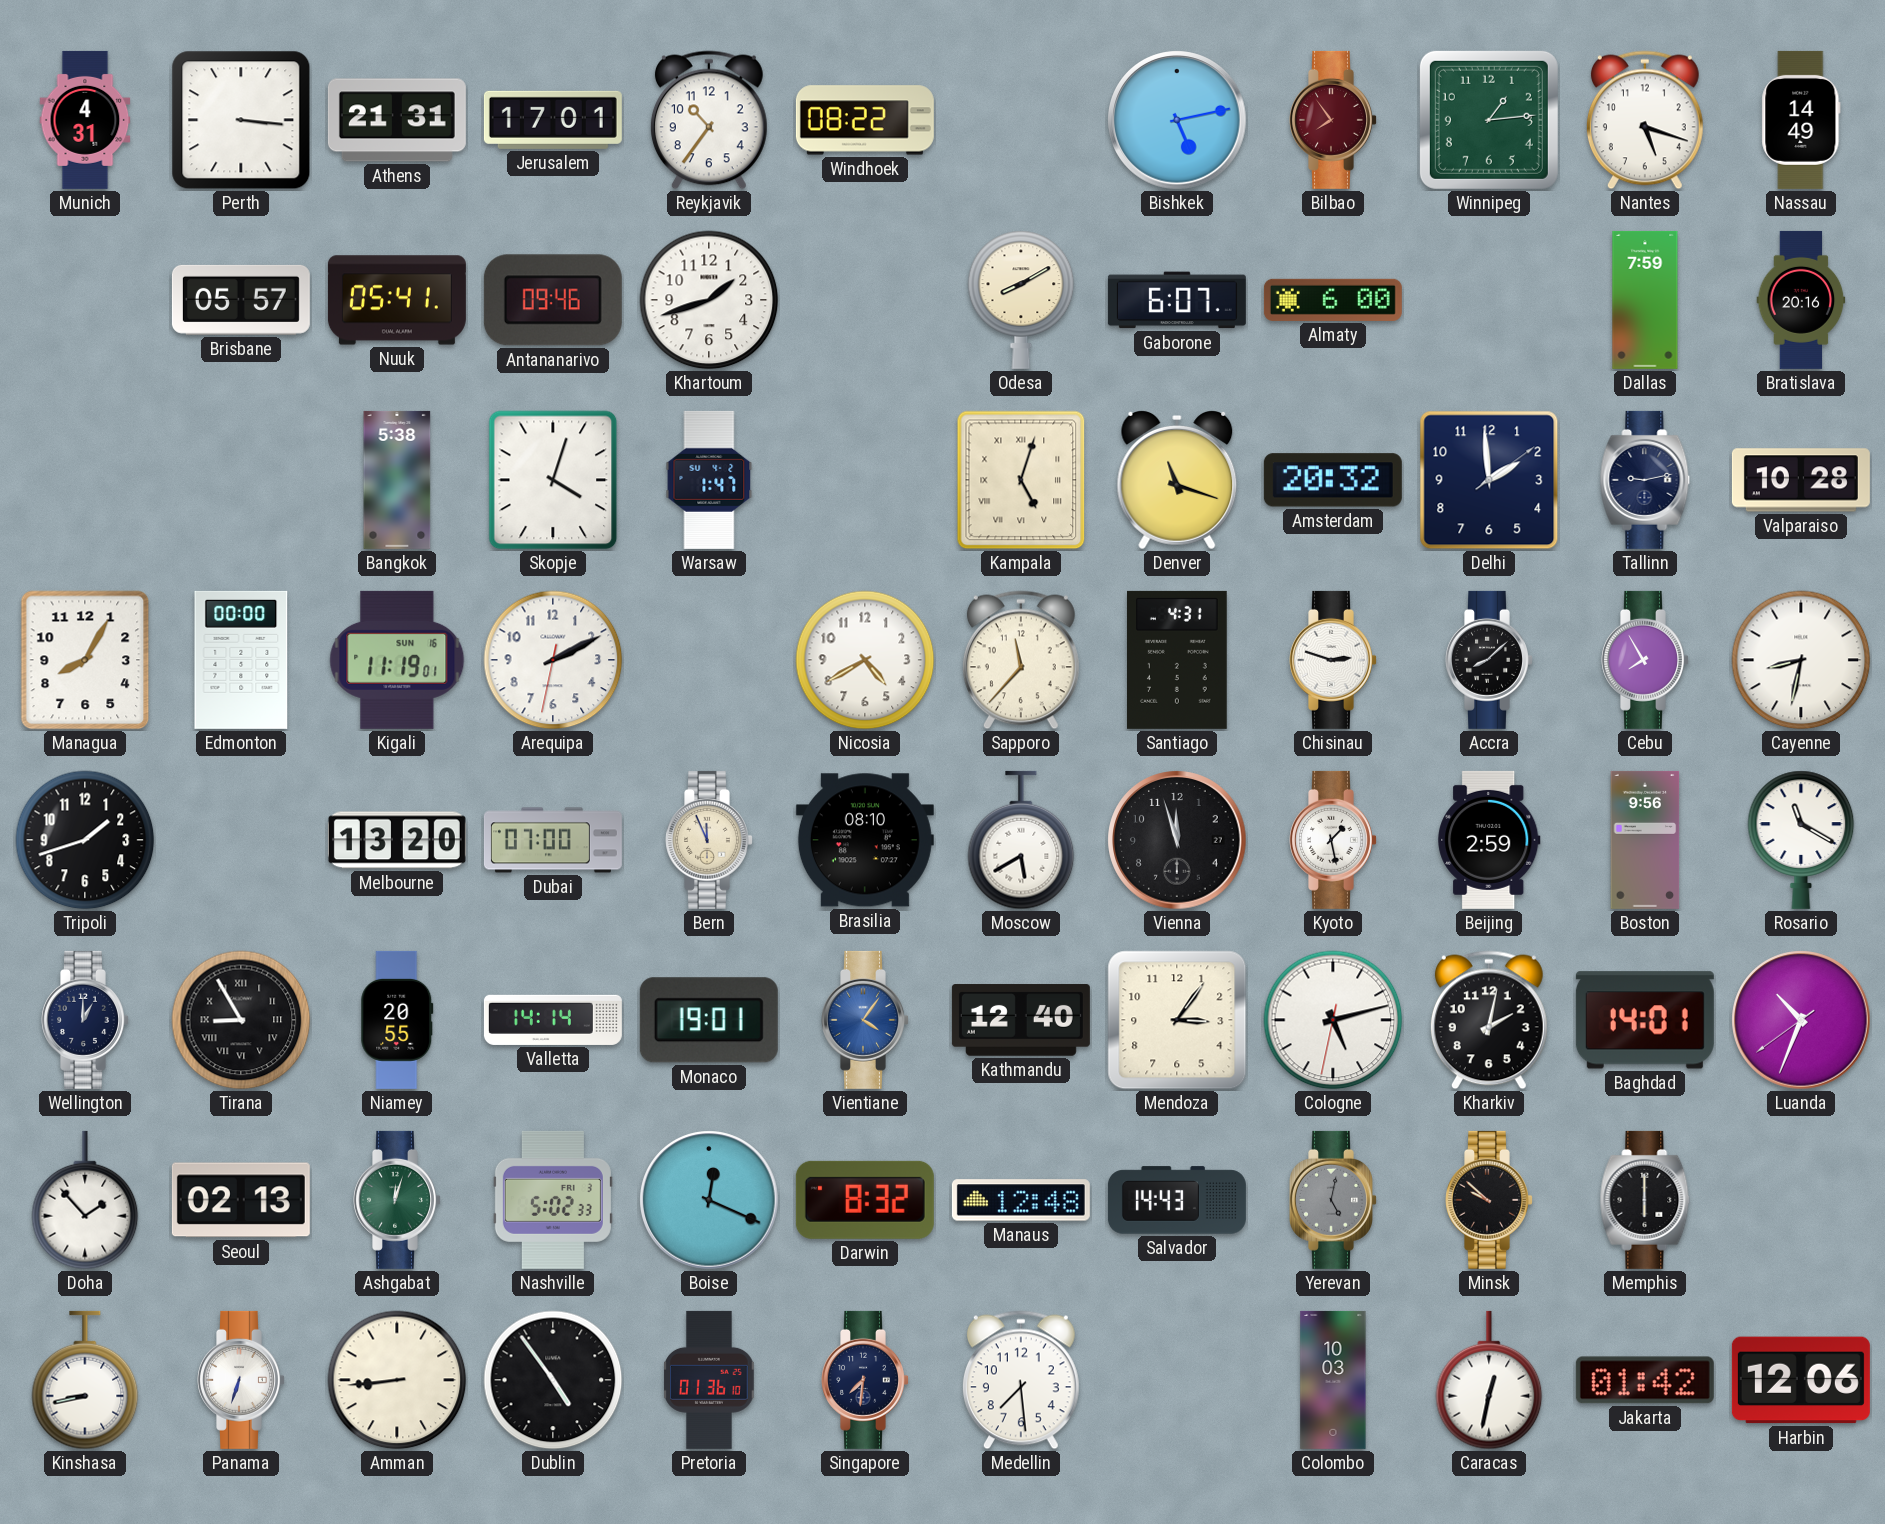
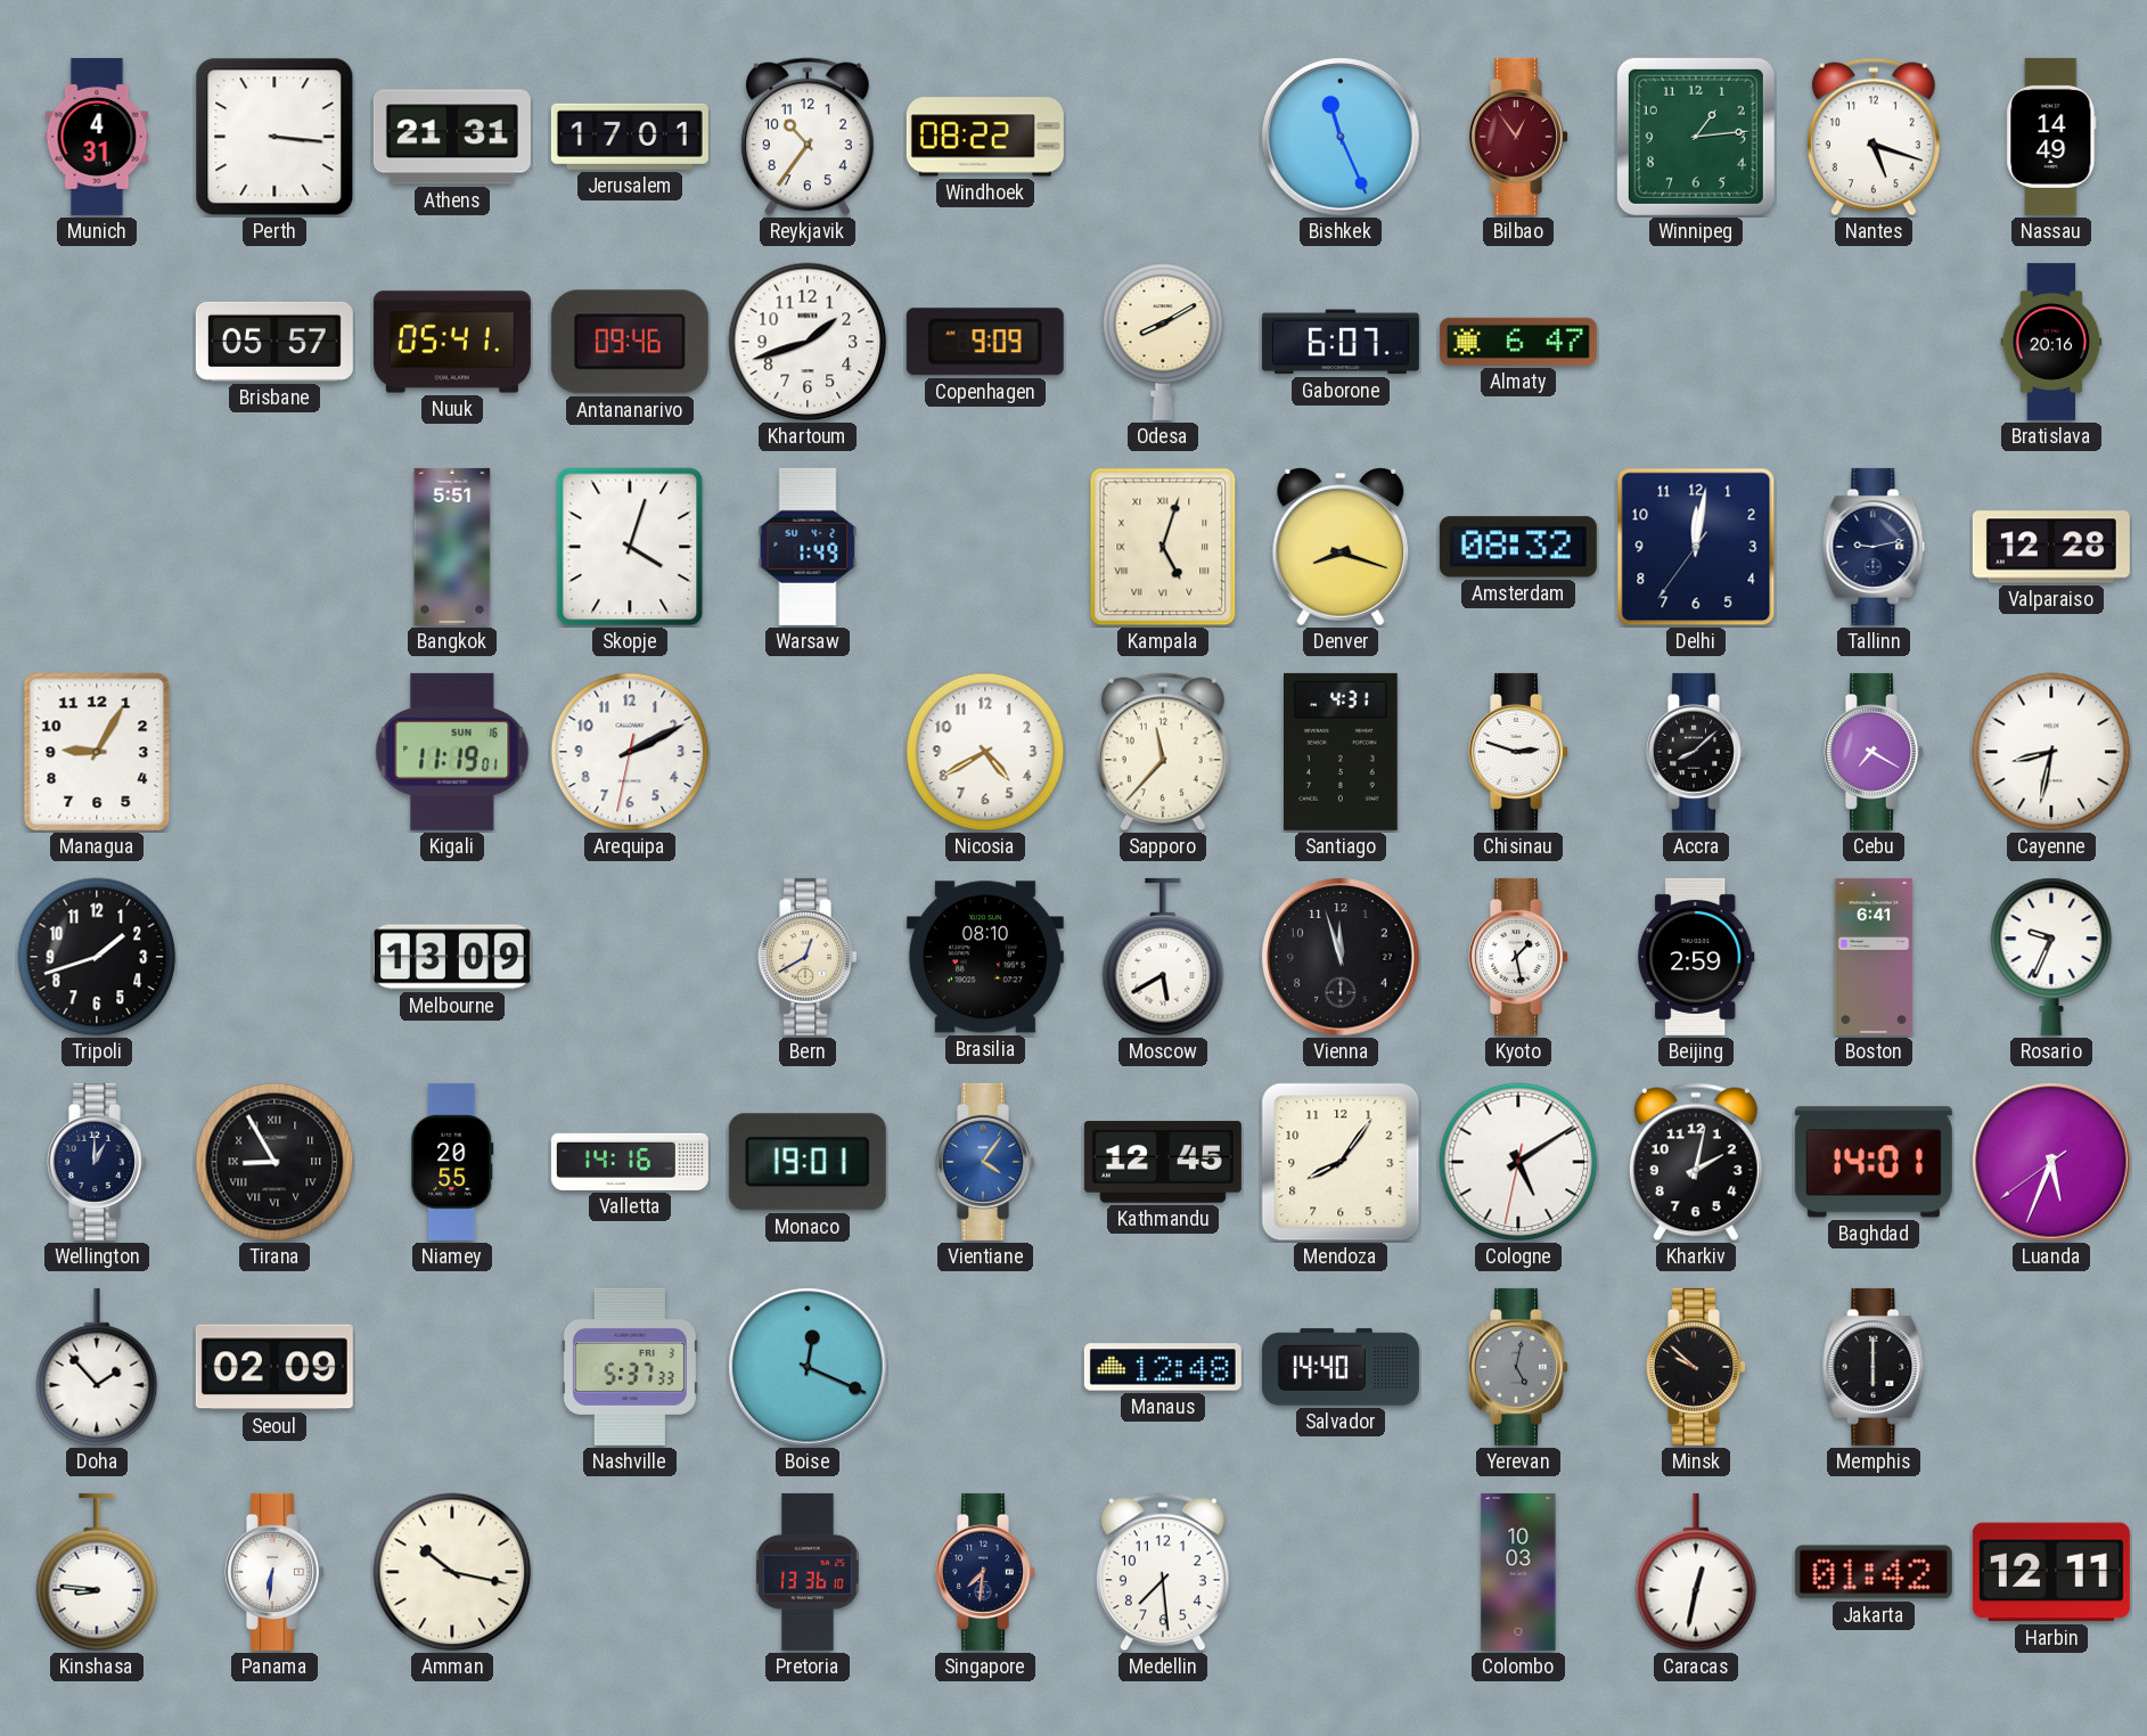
Bishkek: 5:13 -> 11:26
Bilbao: 7:54 -> 12:54
Copenhagen: none -> 9:09
Almaty: 6:00 -> 6:47
Dallas: 7:59 -> none
Bangkok: 5:38 -> 5:51
Warsaw: 1:47 -> 1:49
Denver: 11:18 -> 8:18
Amsterdam: 20:32 -> 08:32
Delhi: 1:59 -> 12:01
Valparaiso: 10:28 -> 12:28
Managua: 8:05 -> 9:05
Edmonton: 00:00 -> none
Cebu: 7:55 -> 7:20
Melbourne: 13:20 -> 13:09
Dubai: 07:00 -> none
Bern: 11:56 -> 12:40
Boston: 9:56 -> 6:41
Rosario: 11:20 -> 9:34
Valletta: 14:14 -> 14:16
Kathmandu: 12:40 -> 12:45
Mendoza: 3:06 -> 8:06
Cologne: 5:12 -> 5:09
Luanda: 10:33 -> 5:33
Seoul: 02:13 -> 02:09
Ashgabat: 12:03 -> none
Nashville: 5:02 -> 5:37
Darwin: 8:32 -> none
Salvador: 14:43 -> 14:40
Kinshasa: 8:43 -> 8:46
Panama: 6:33 -> 6:31
Amman: 8:44 -> 10:17
Dublin: 4:54 -> none
Pretoria: 01:36 -> 13:36
Harbin: 12:06 -> 12:11
